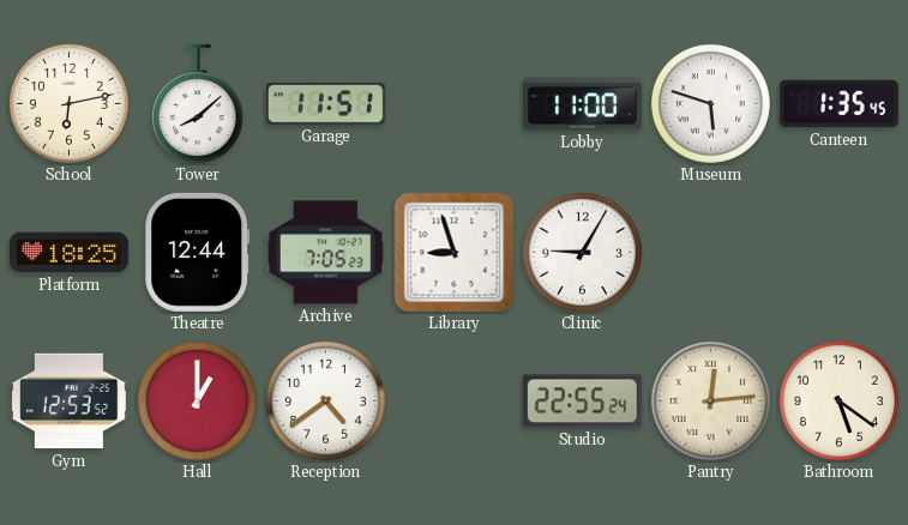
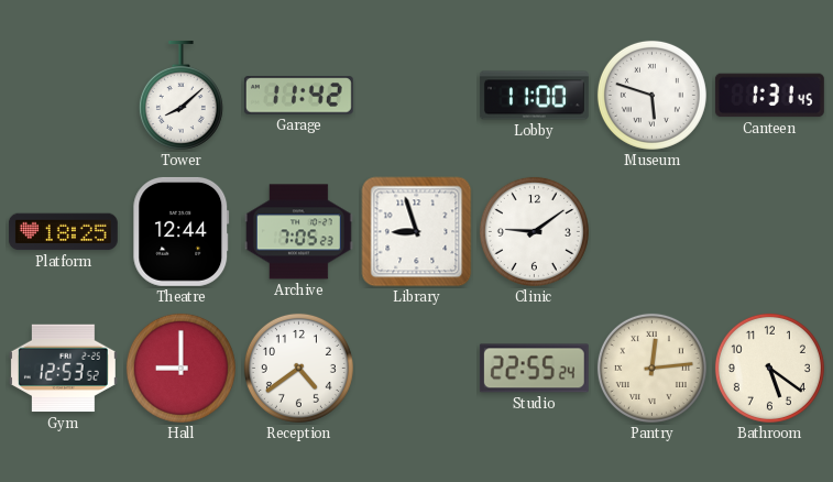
School: 6:13 -> none
Garage: 11:51 -> 11:42
Canteen: 1:35 -> 1:31
Clinic: 9:05 -> 9:09
Hall: 1:00 -> 9:00
